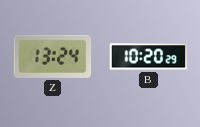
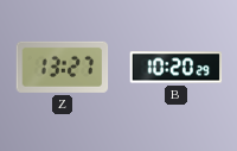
Z: 13:24 -> 13:27
